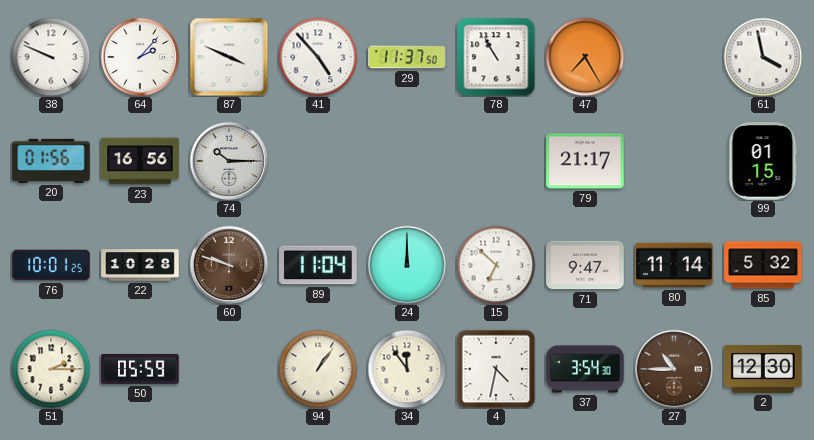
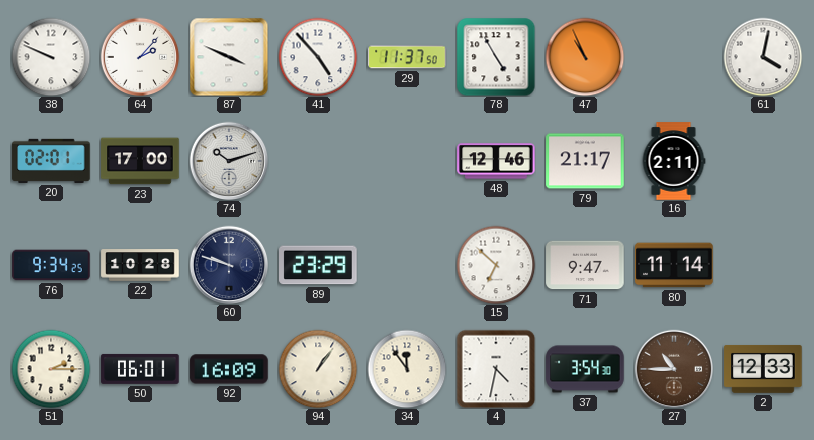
78: 10:55 -> 4:55
47: 7:25 -> 10:56
61: 3:58 -> 4:02
20: 01:56 -> 02:01
23: 16:56 -> 17:00
74: 10:15 -> 10:12
48: none -> 12:46
16: none -> 2:11
99: 01:15 -> none
76: 10:01 -> 9:34
60 dial: brown -> navy
89: 11:04 -> 23:29
24: 12:00 -> none
85: 5:32 -> none
50: 05:59 -> 06:01
92: none -> 16:09
2: 12:30 -> 12:33
